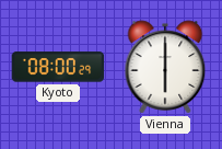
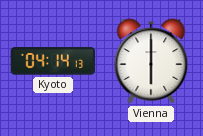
Kyoto: 08:00 -> 04:14
